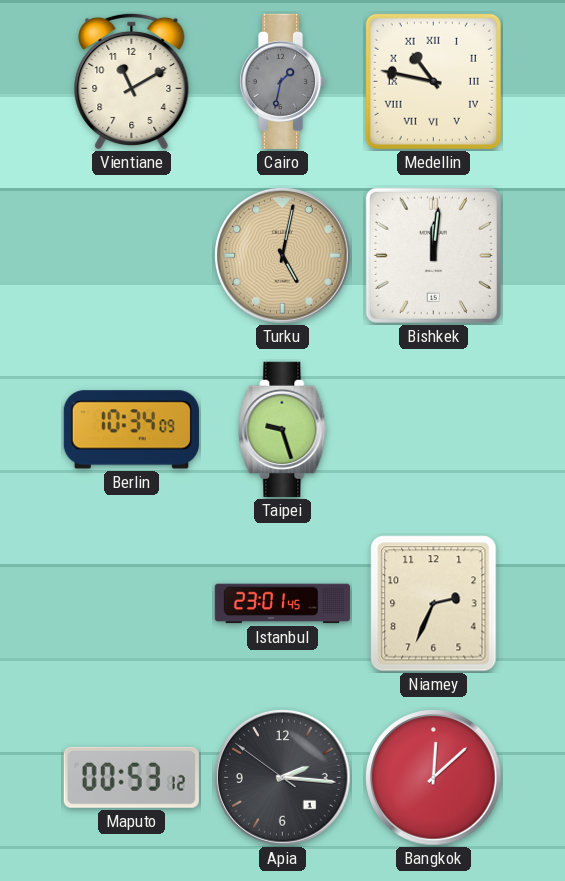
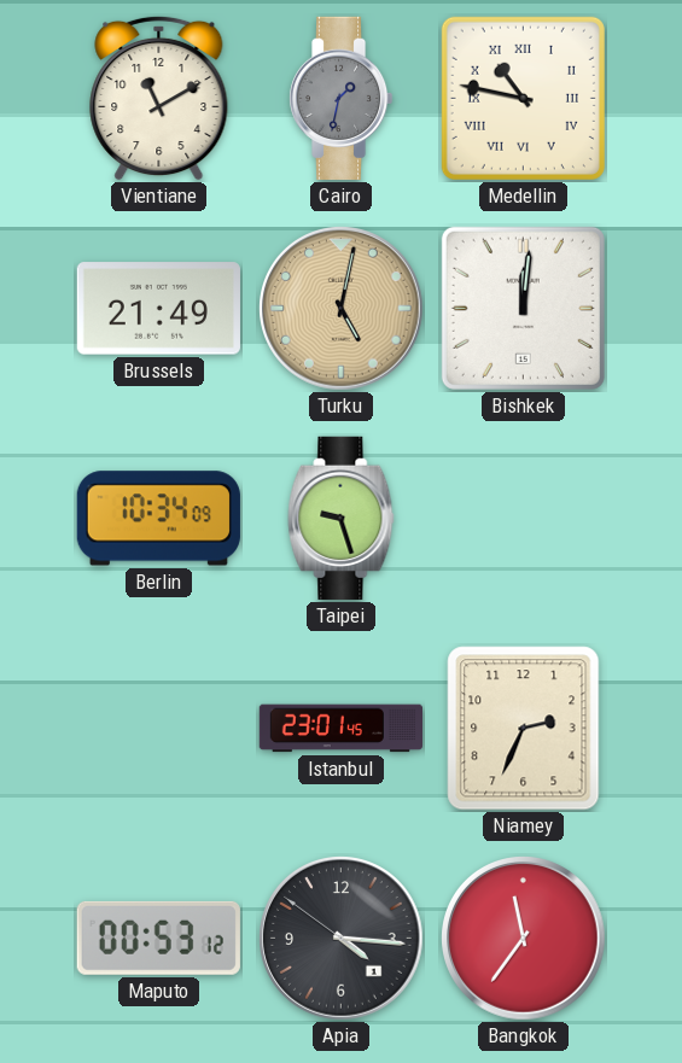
Brussels: none -> 21:49
Apia: 2:15 -> 4:15
Bangkok: 12:08 -> 11:36
